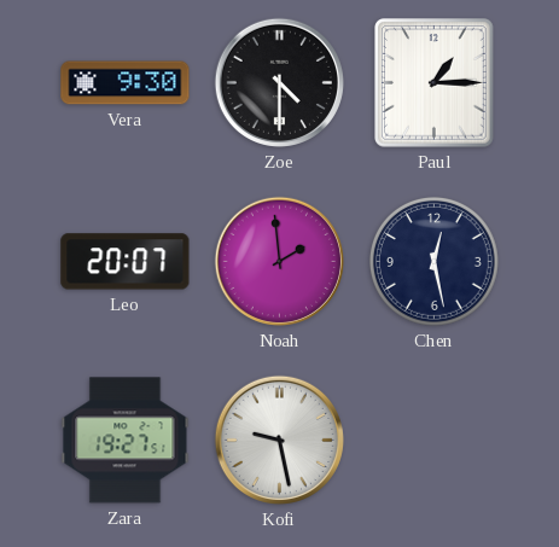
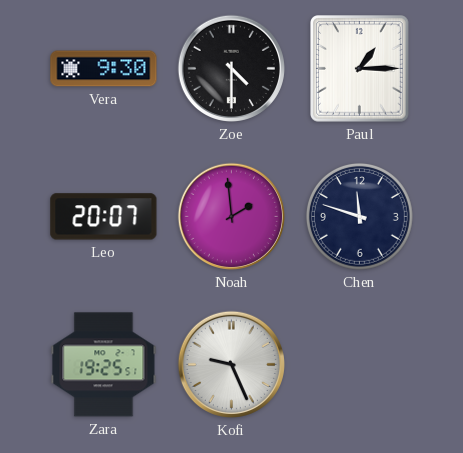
Chen: 12:28 -> 11:48
Zara: 19:27 -> 19:25
Kofi: 9:28 -> 9:26
